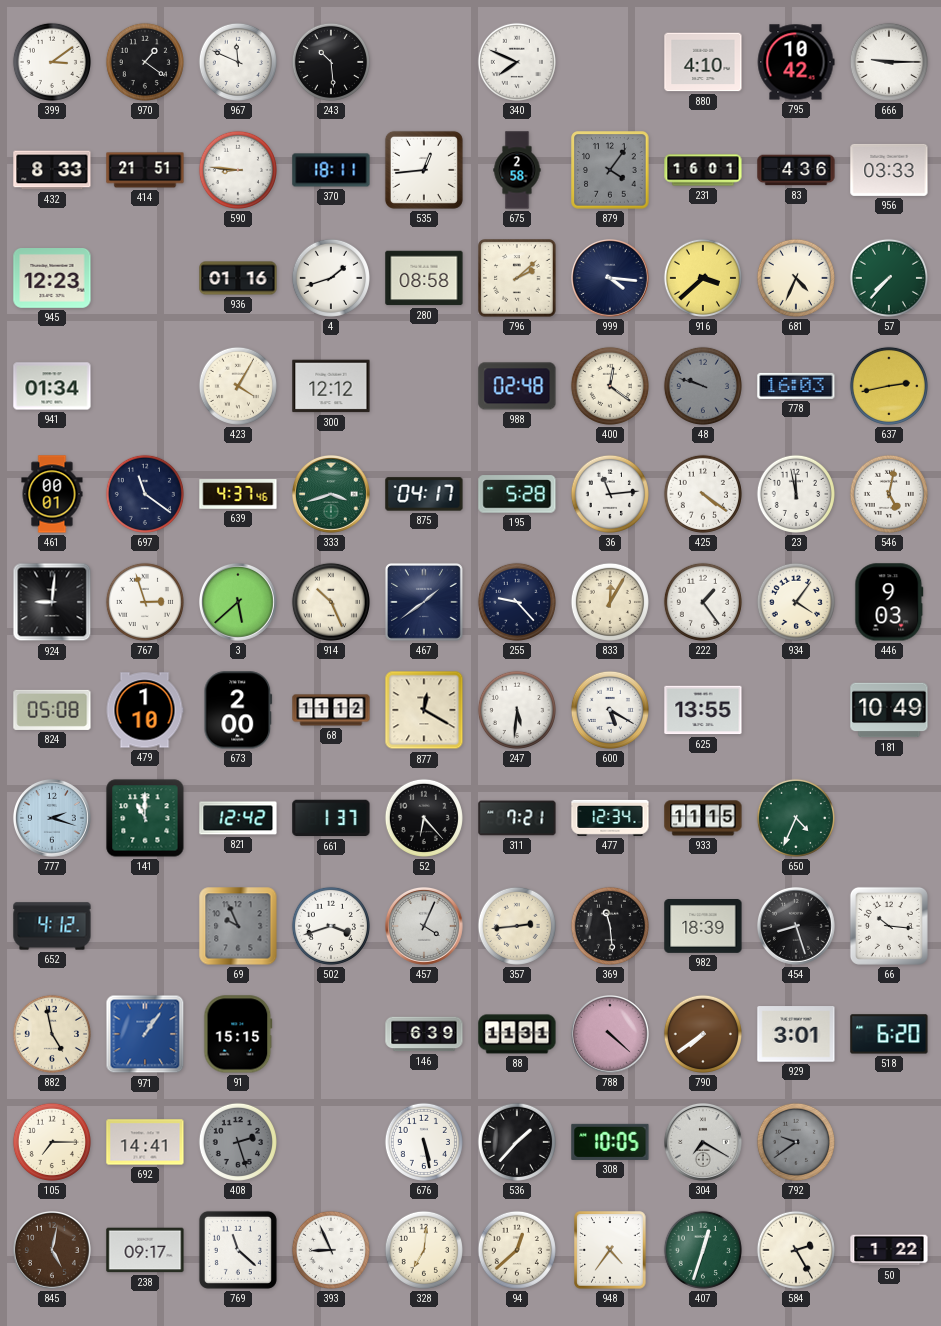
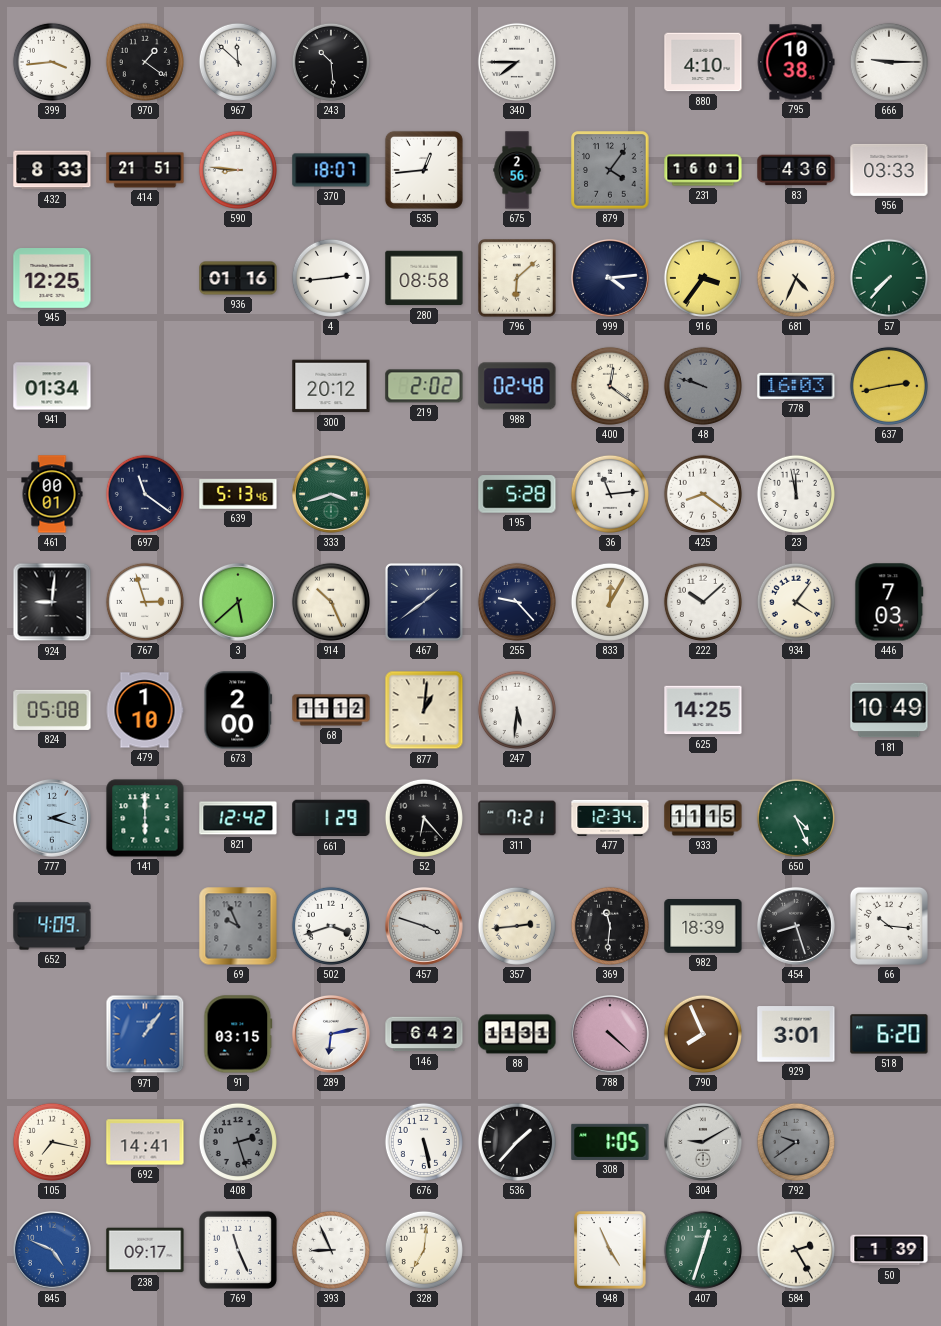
399: 3:09 -> 3:44
967: 11:49 -> 11:52
340: 7:49 -> 7:45
795: 10:42 -> 10:38
370: 18:11 -> 18:07
675: 2:58 -> 2:56
945: 12:23 -> 12:25
4: 1:42 -> 2:44
796: 2:08 -> 6:08
999: 4:16 -> 4:14
916: 3:38 -> 3:36
423: 4:05 -> none
300: 12:12 -> 20:12
219: none -> 2:02
639: 4:37 -> 5:13
875: 04:17 -> none
425: 4:21 -> 8:21
546: 5:02 -> none
222: 1:24 -> 10:08
446: 9:03 -> 7:03
877: 12:20 -> 1:01
600: 5:20 -> none
625: 13:55 -> 14:25
141: 11:00 -> 6:00
661: 1:37 -> 1:29
650: 4:34 -> 4:26
652: 4:12 -> 4:09
457: 4:04 -> 3:48
369: 11:29 -> 11:31
882: 4:58 -> none
91: 15:15 -> 03:15
289: none -> 6:13
146: 6:39 -> 6:42
790: 7:39 -> 7:56
105: 7:15 -> 7:17
308: 10:05 -> 1:05
304: 7:20 -> 9:10
845: 5:02 -> 4:49
845 dial: brown -> blue
769: 11:22 -> 11:26
94: 12:38 -> none
948: 4:36 -> 4:56
50: 1:22 -> 1:39
